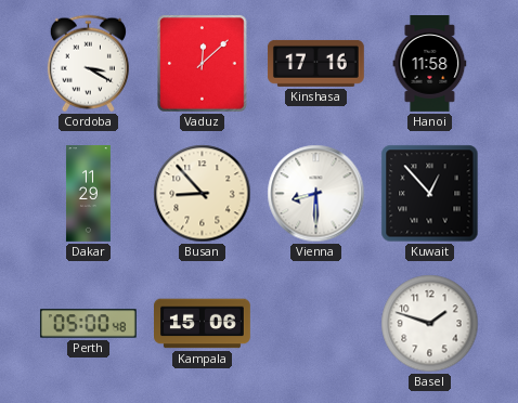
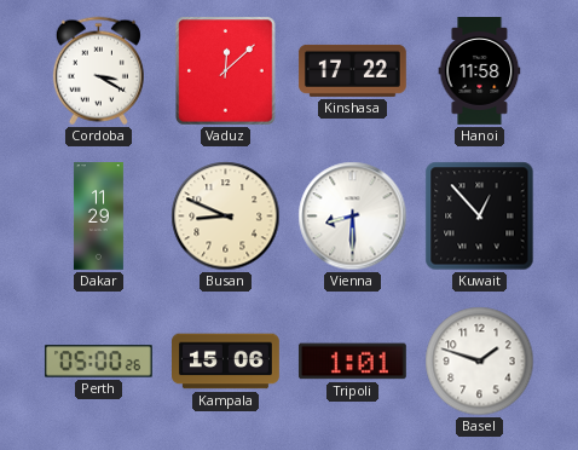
Kinshasa: 17:16 -> 17:22
Busan: 8:53 -> 8:49
Perth: 05:00:48 -> 05:00:26
Tripoli: none -> 1:01
